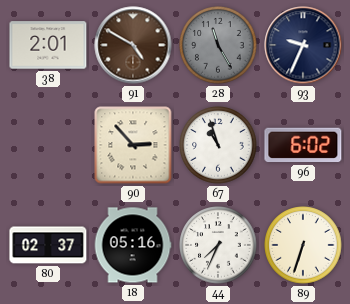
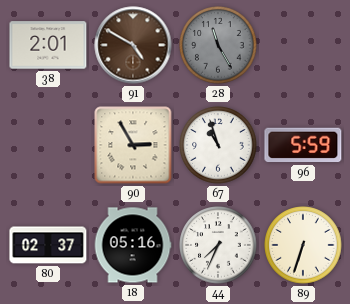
93: 9:34 -> none
90: 2:53 -> 2:55
96: 6:02 -> 5:59
